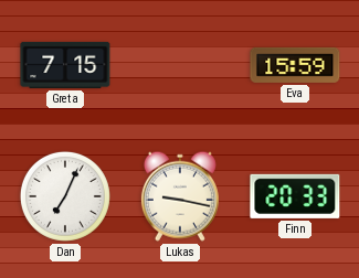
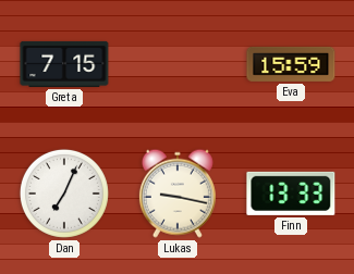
Finn: 20:33 -> 13:33
